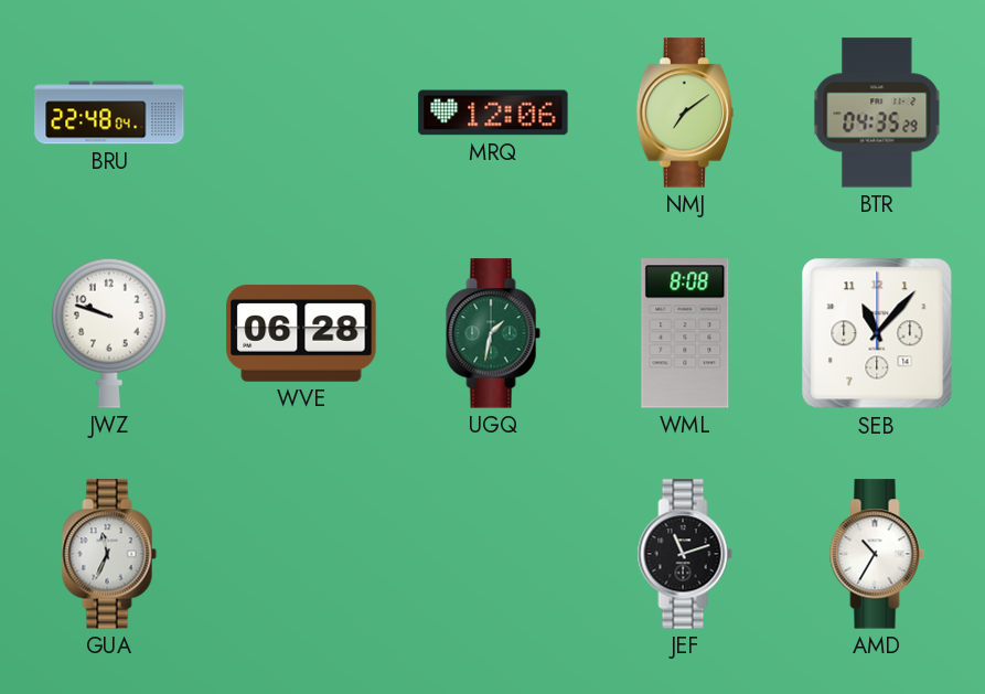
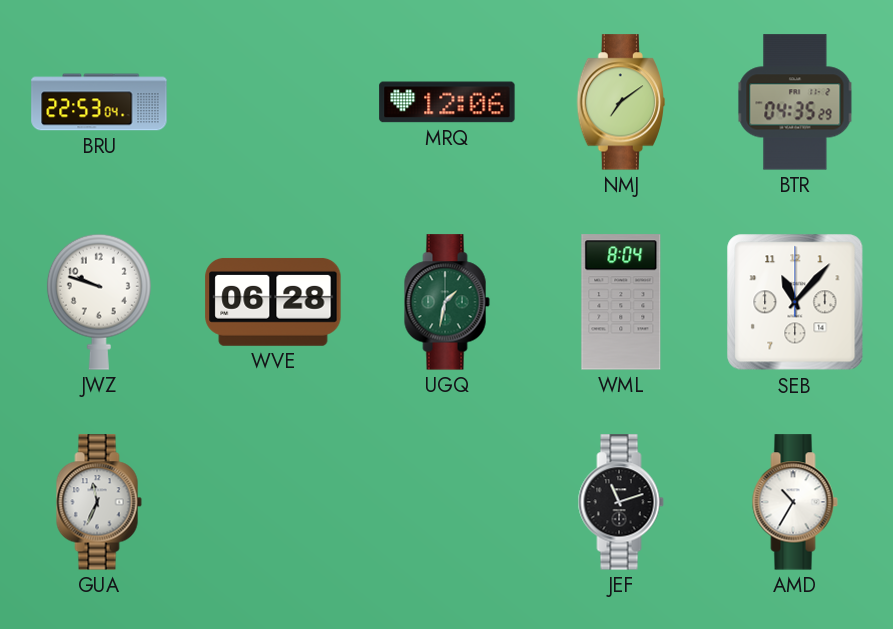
BRU: 22:48 -> 22:53
WML: 8:08 -> 8:04
